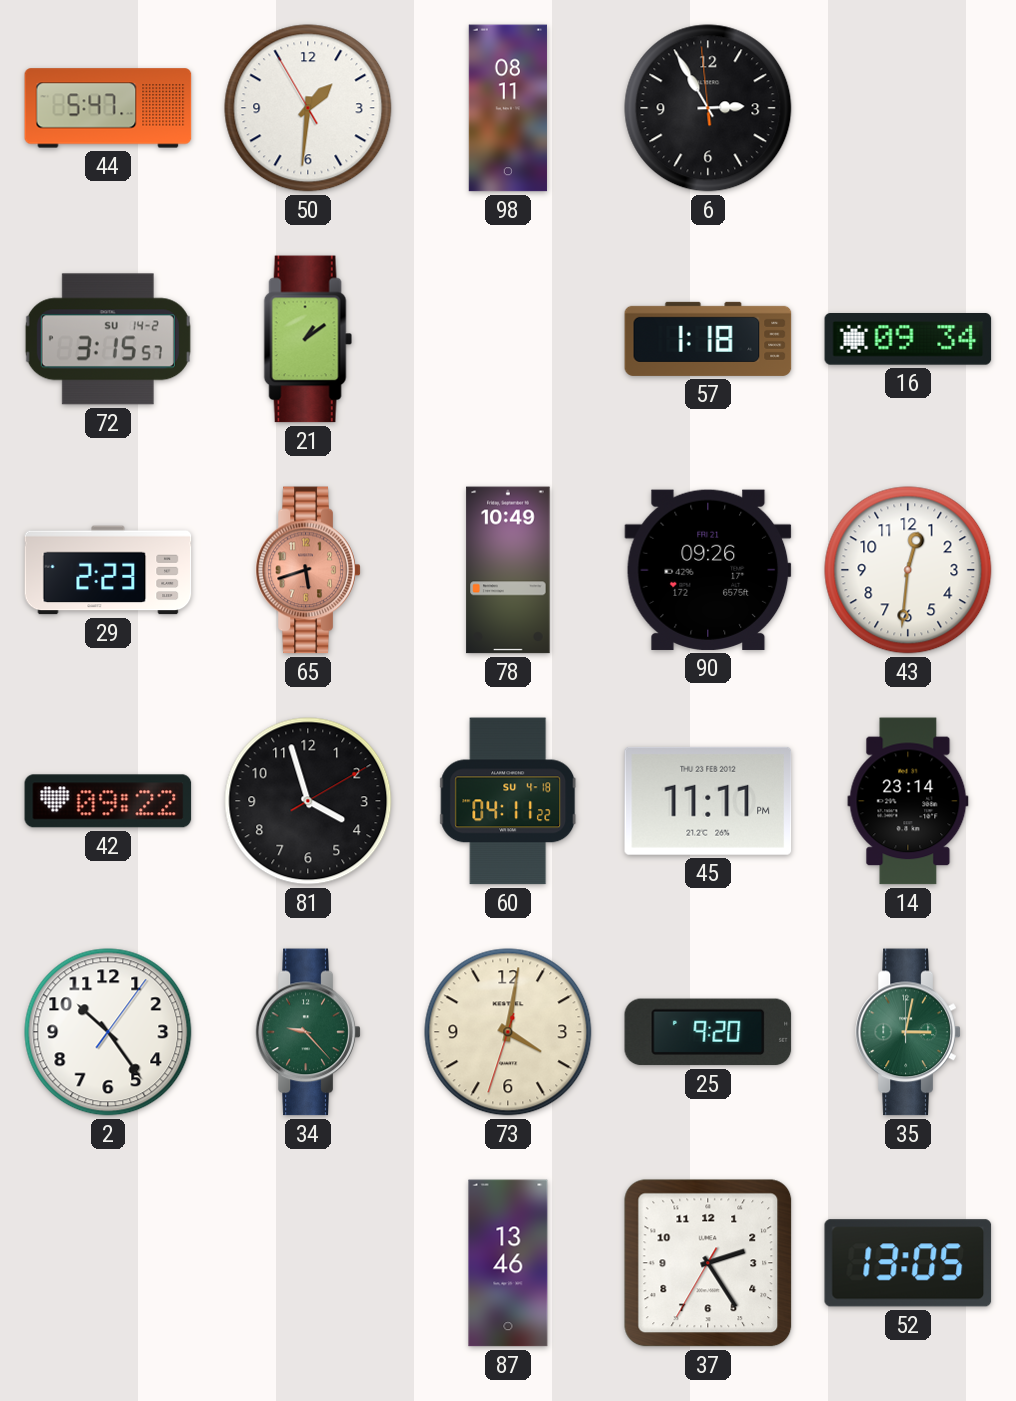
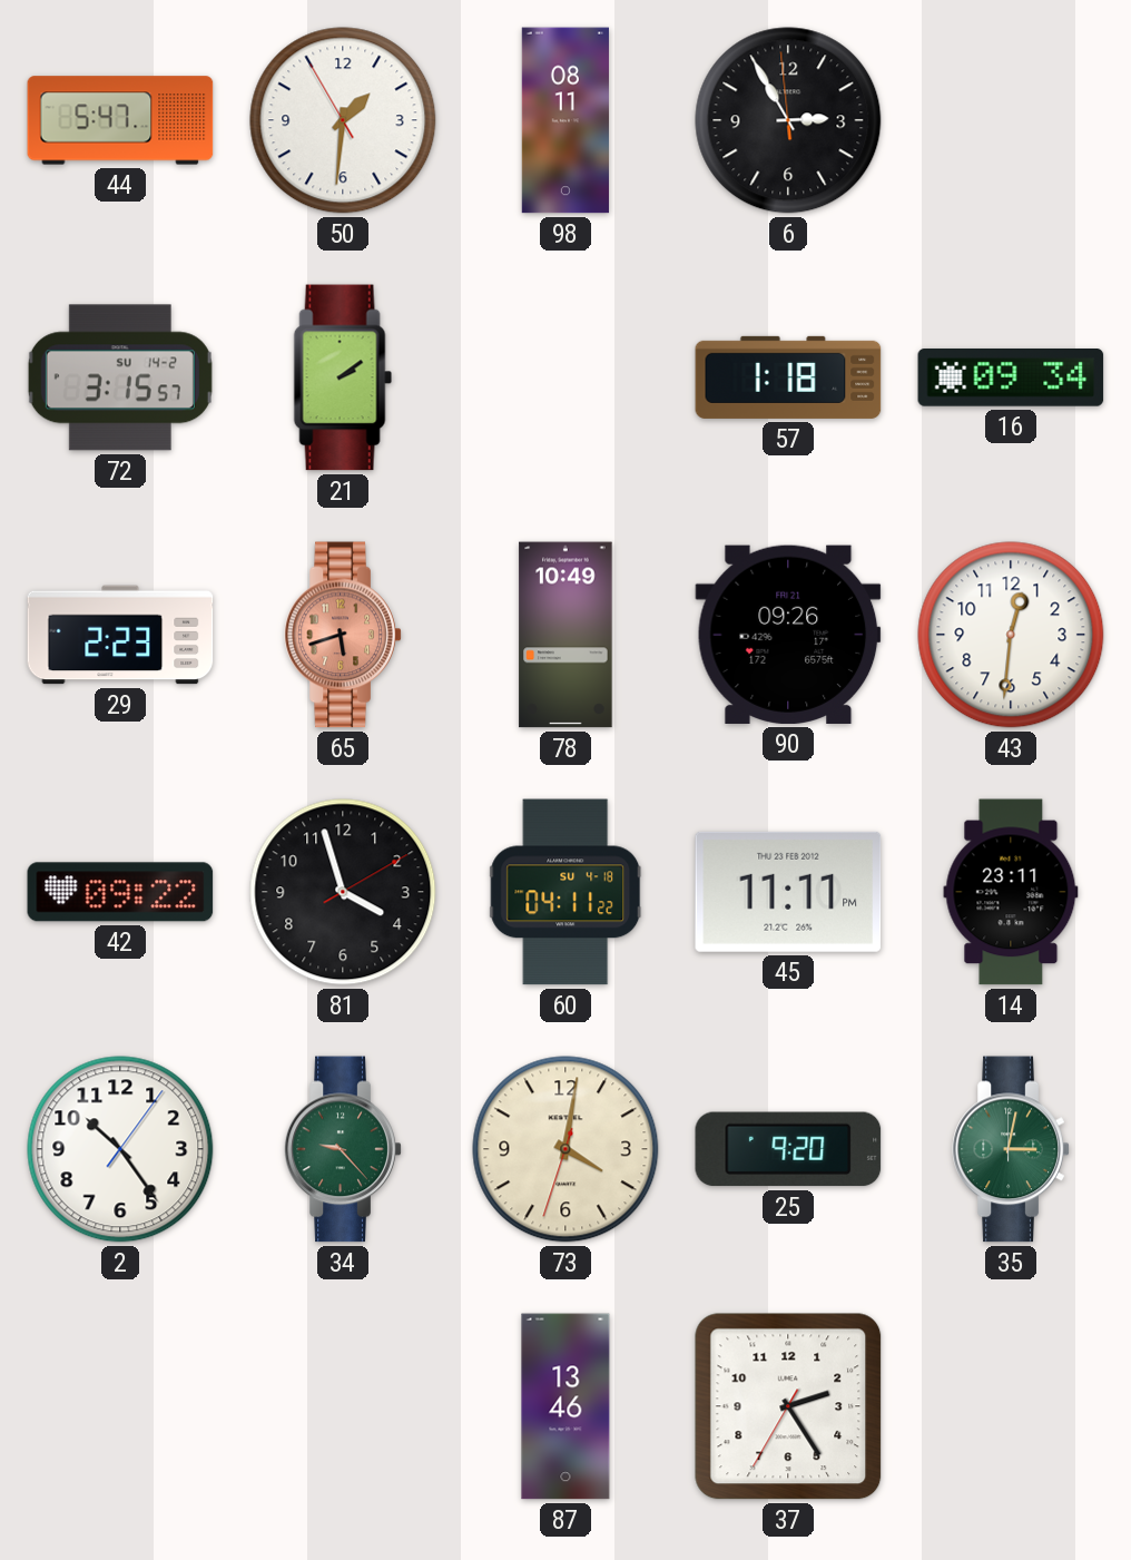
21: 1:09 -> 2:09
14: 23:14 -> 23:11
52: 13:05 -> none
